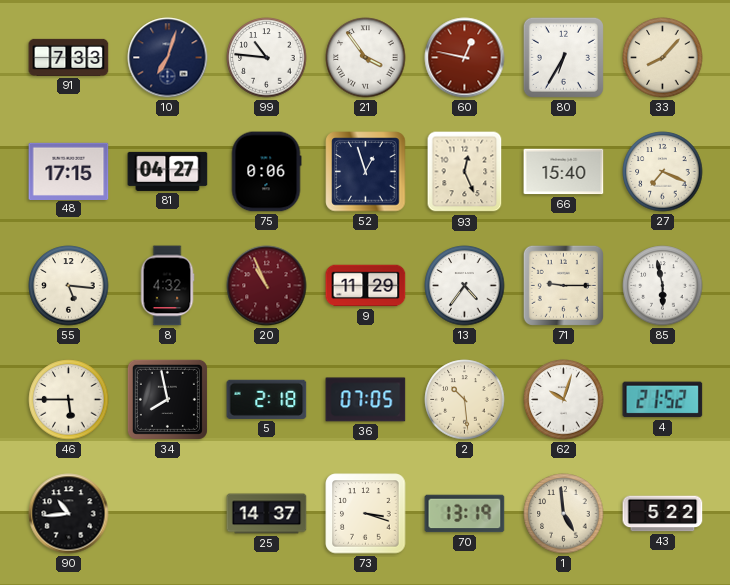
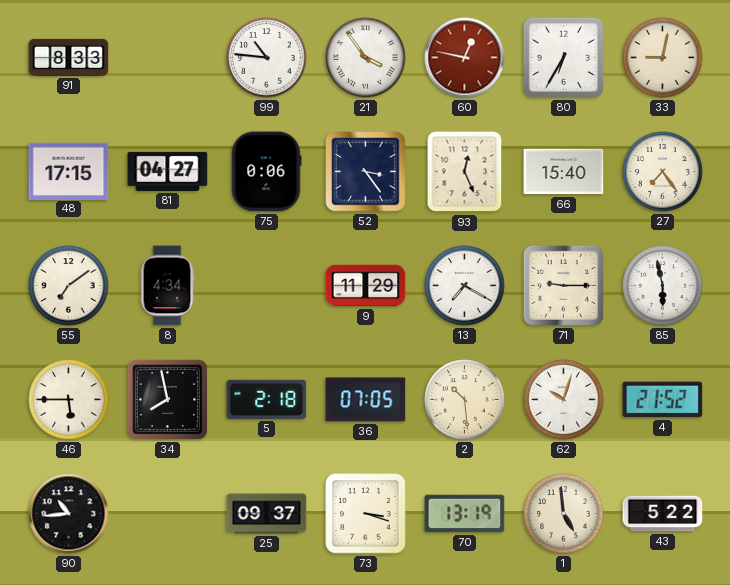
91: 7:33 -> 8:33
10: 7:03 -> none
33: 8:07 -> 9:02
52: 12:57 -> 3:24
27: 7:19 -> 7:24
55: 5:16 -> 7:09
8: 4:32 -> 4:34
20: 10:56 -> none
13: 4:36 -> 7:20
25: 14:37 -> 09:37
